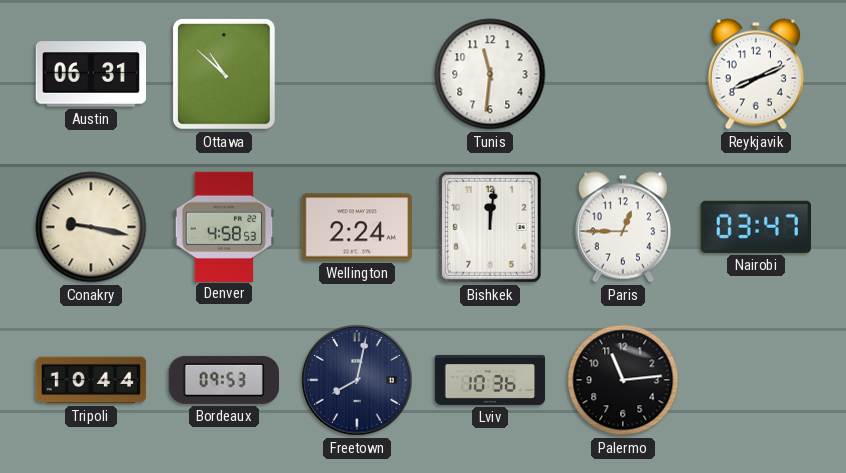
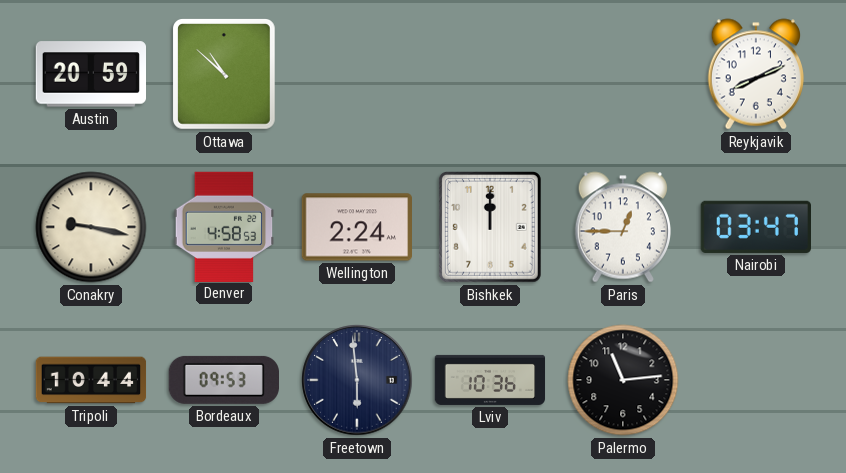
Austin: 06:31 -> 20:59
Tunis: 11:31 -> none
Bishkek: 12:01 -> 12:00
Freetown: 8:02 -> 5:59
